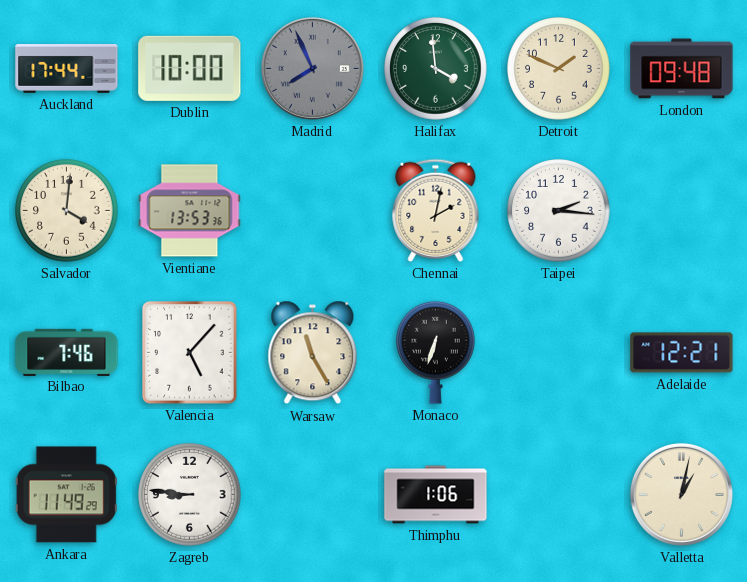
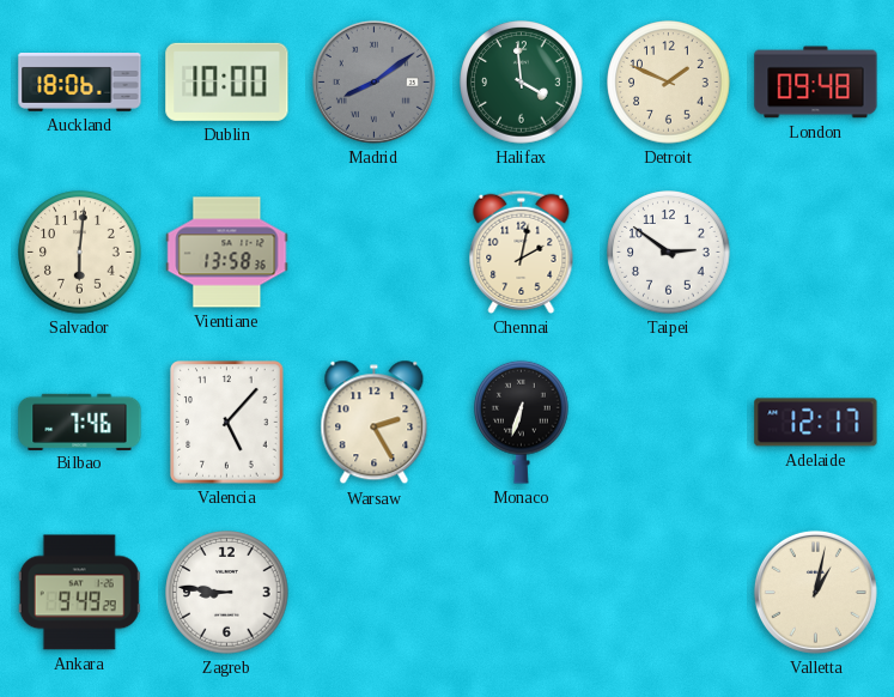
Auckland: 17:44 -> 18:06
Madrid: 7:56 -> 8:09
Salvador: 4:01 -> 6:01
Vientiane: 13:53 -> 13:58
Taipei: 2:16 -> 2:51
Warsaw: 11:25 -> 2:25
Adelaide: 12:21 -> 12:17
Ankara: 11:49 -> 9:49
Thimphu: 1:06 -> none
